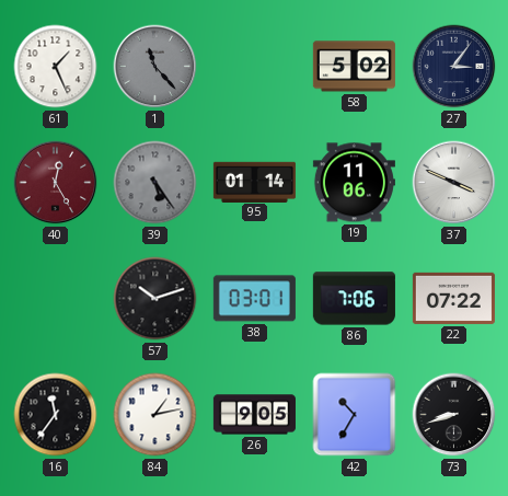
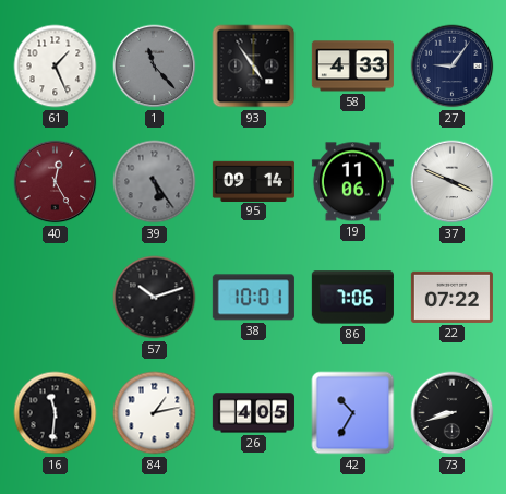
93: none -> 4:54
58: 5:02 -> 4:33
27: 3:06 -> 9:06
95: 01:14 -> 09:14
38: 03:01 -> 10:01
16: 11:36 -> 11:31
26: 9:05 -> 4:05
